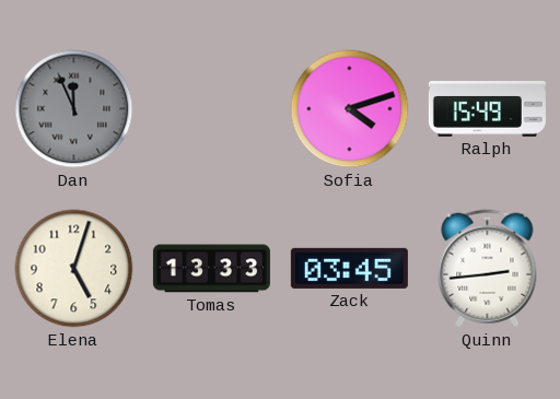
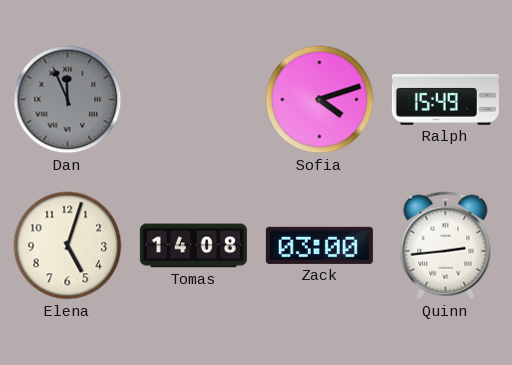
Tomas: 13:33 -> 14:08
Zack: 03:45 -> 03:00
